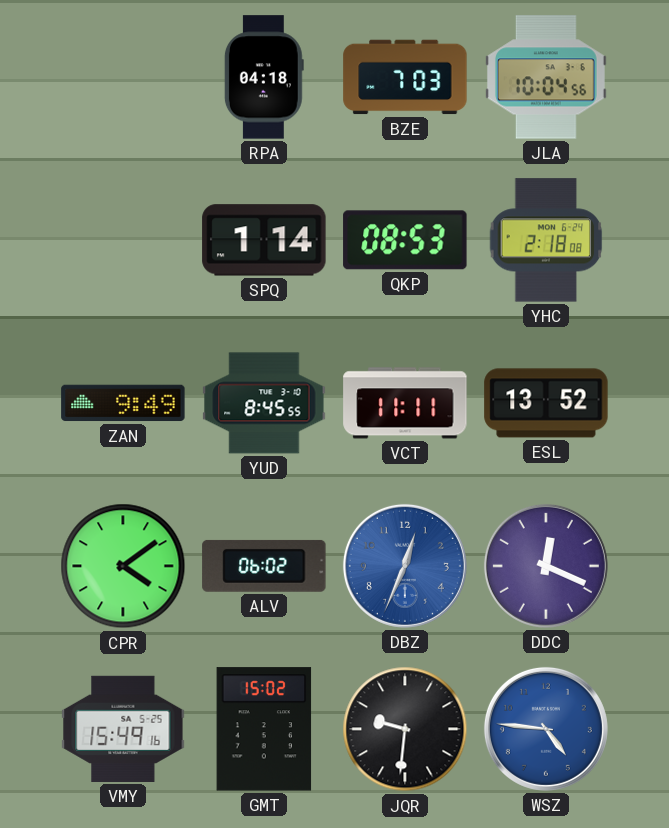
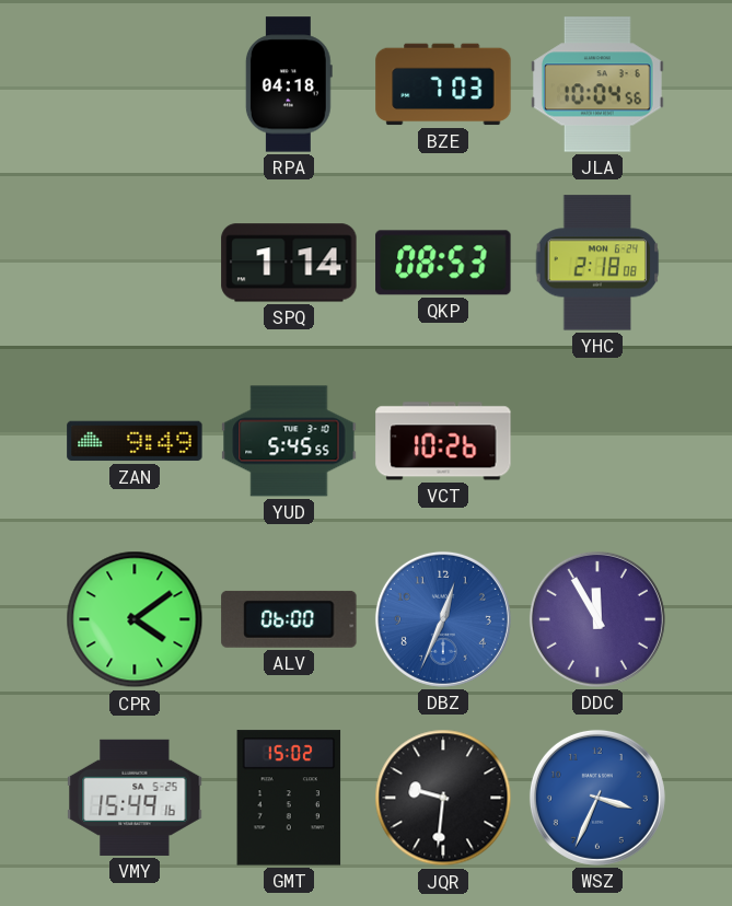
YUD: 8:45 -> 5:45
VCT: 11:11 -> 10:26
ESL: 13:52 -> none
ALV: 06:02 -> 06:00
DDC: 12:19 -> 11:55
WSZ: 4:46 -> 3:34
